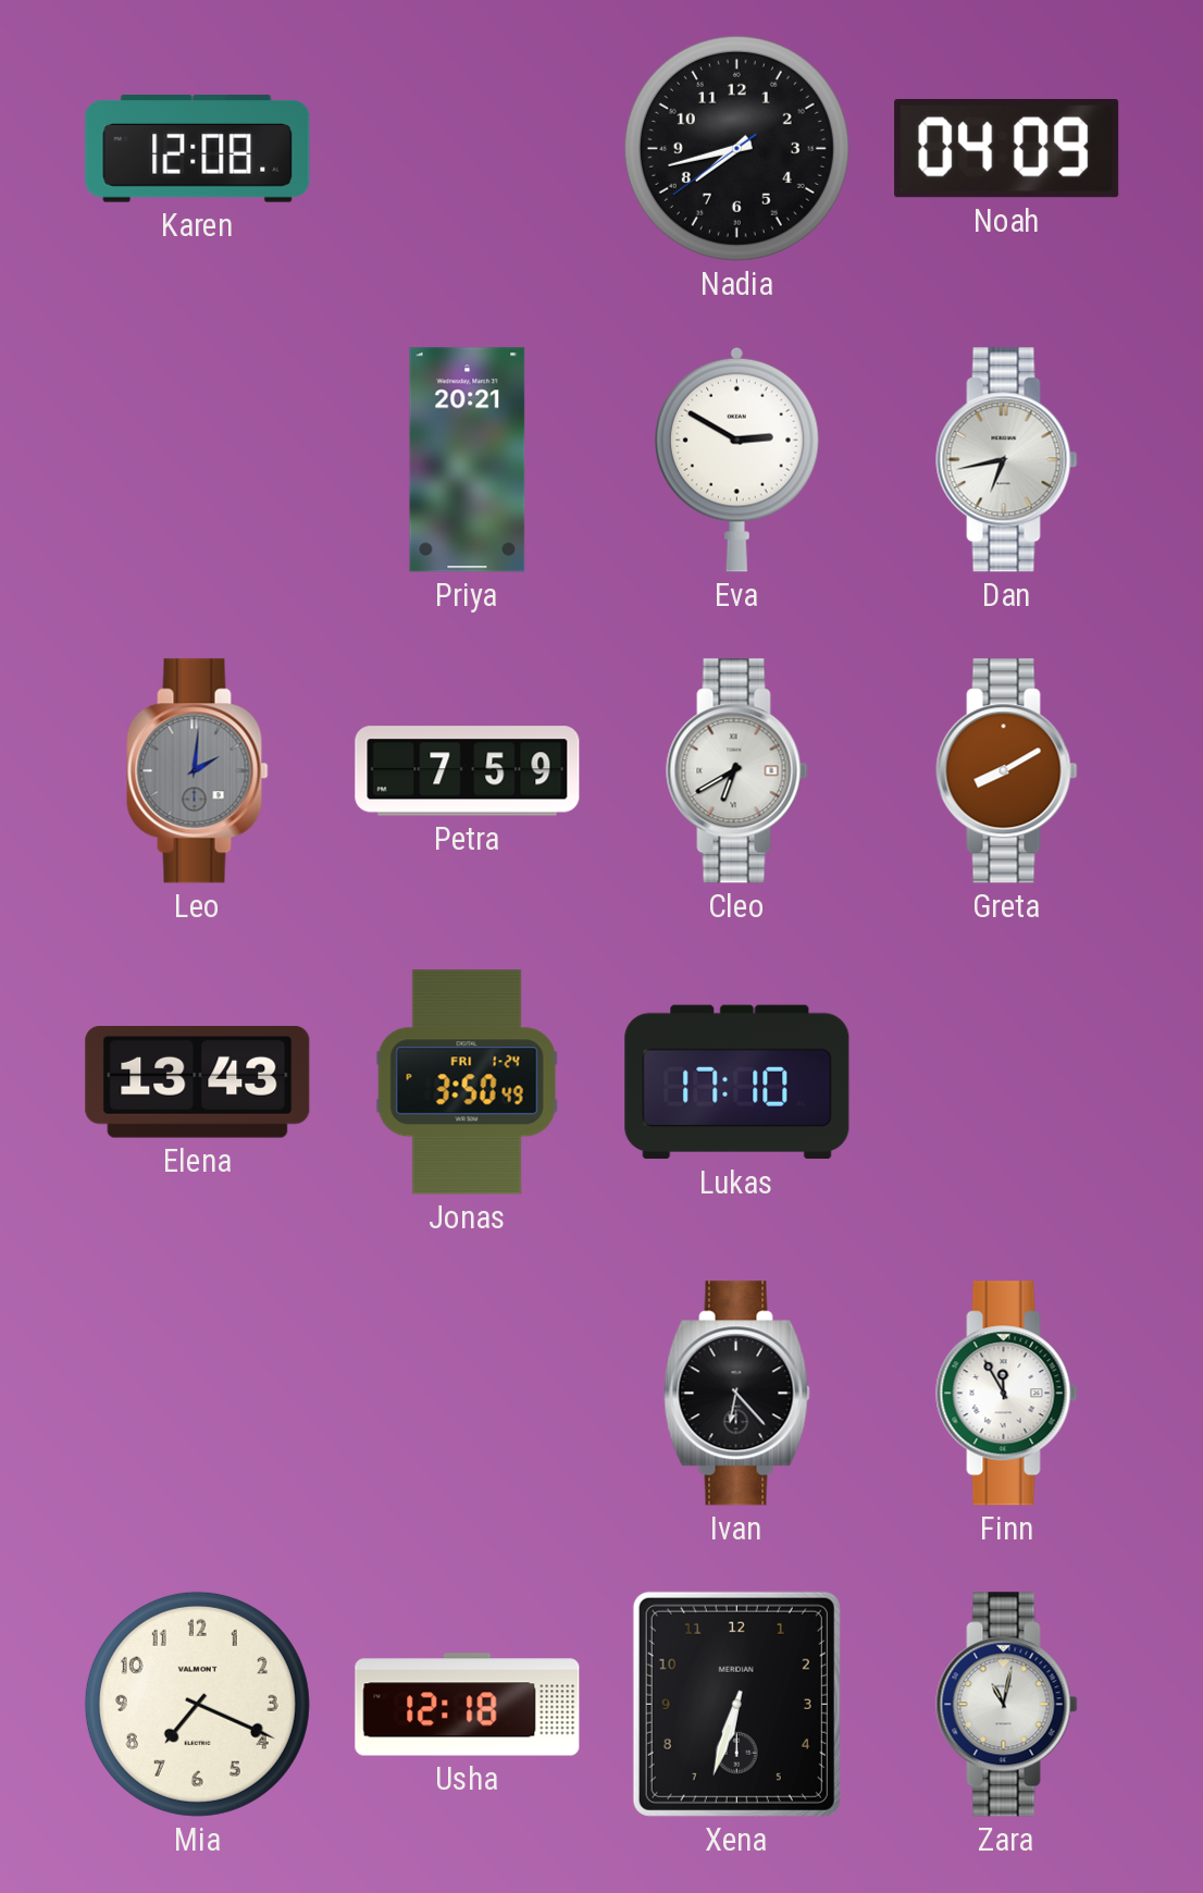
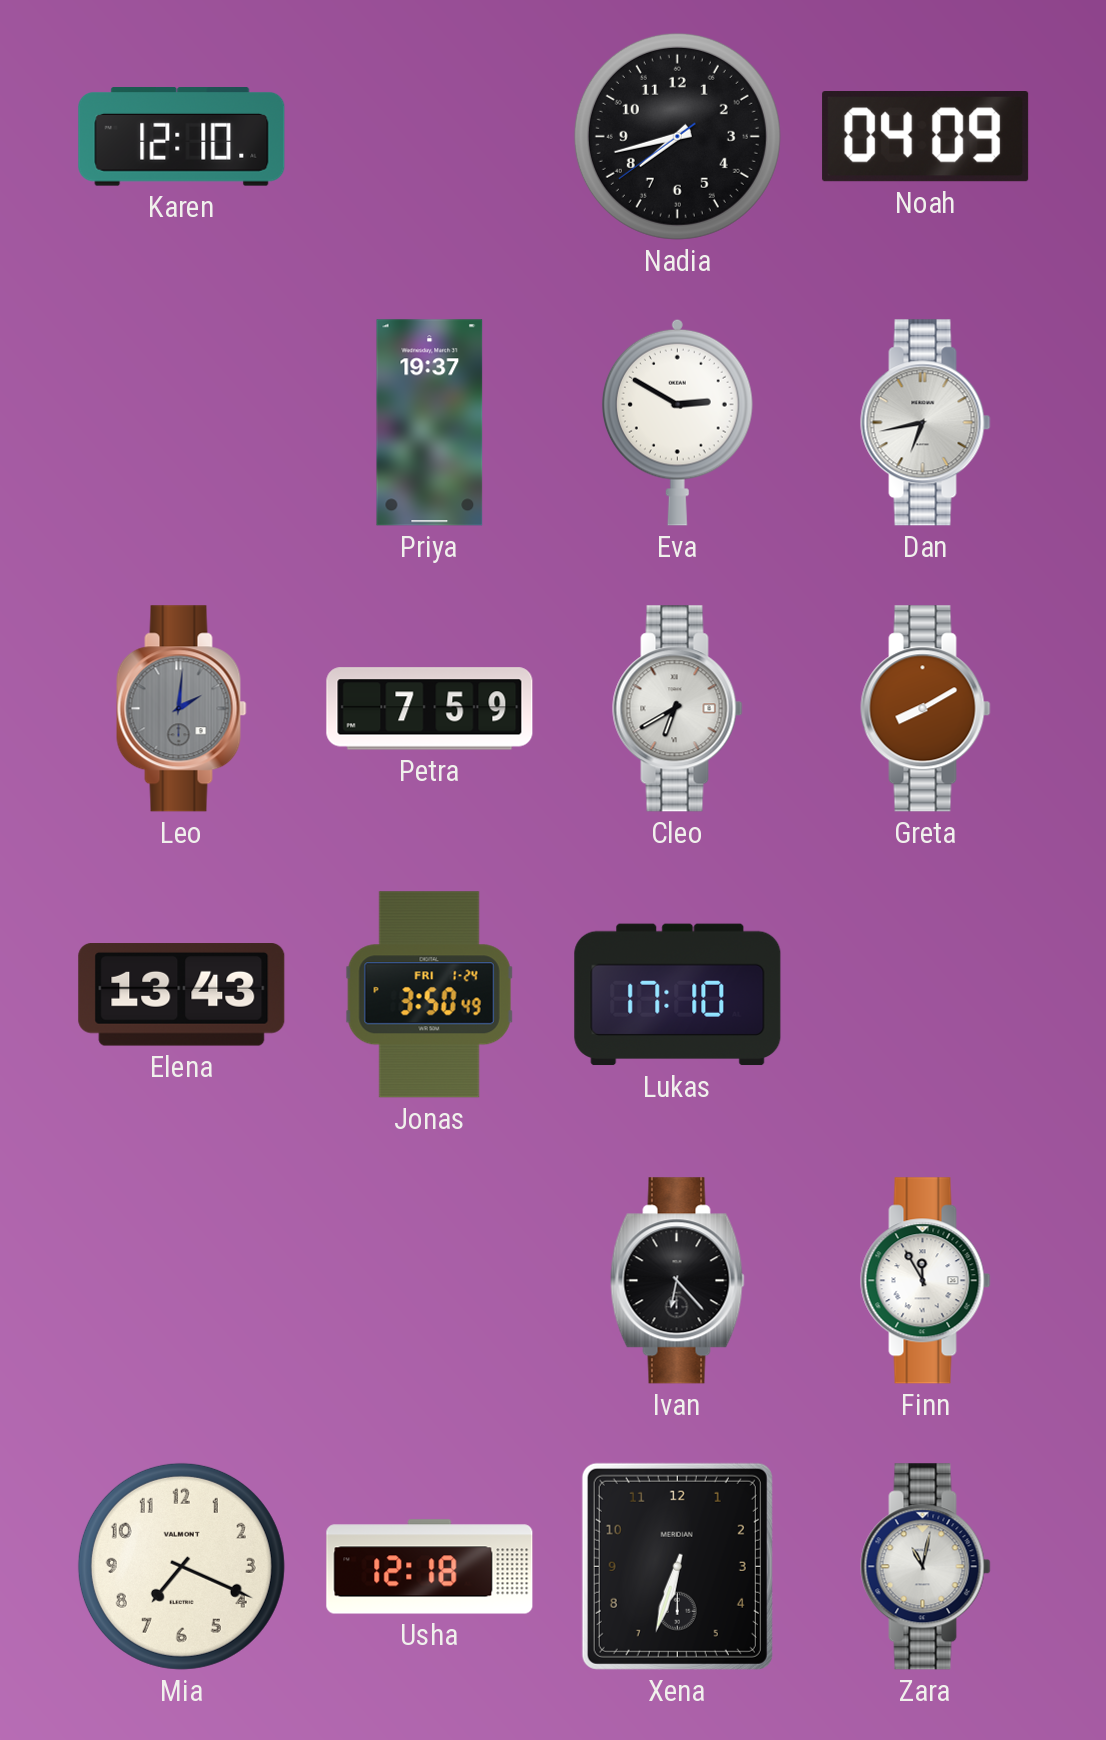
Karen: 12:08 -> 12:10
Priya: 20:21 -> 19:37
